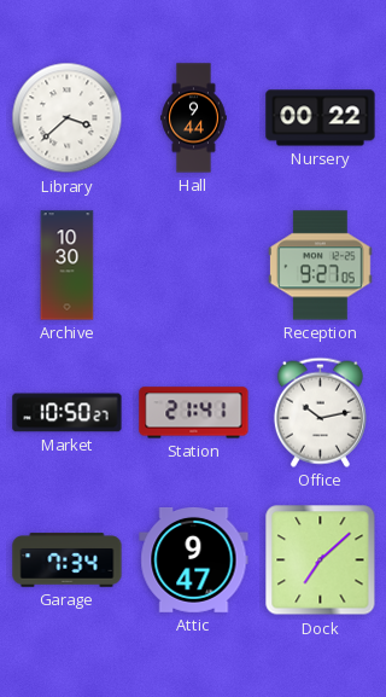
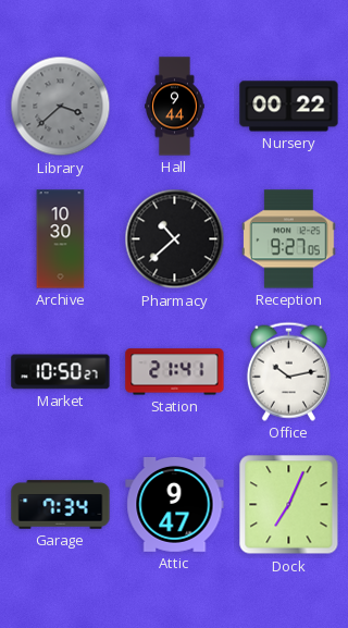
Library dial: white -> grey
Pharmacy: none -> 10:38
Dock: 7:08 -> 7:04
